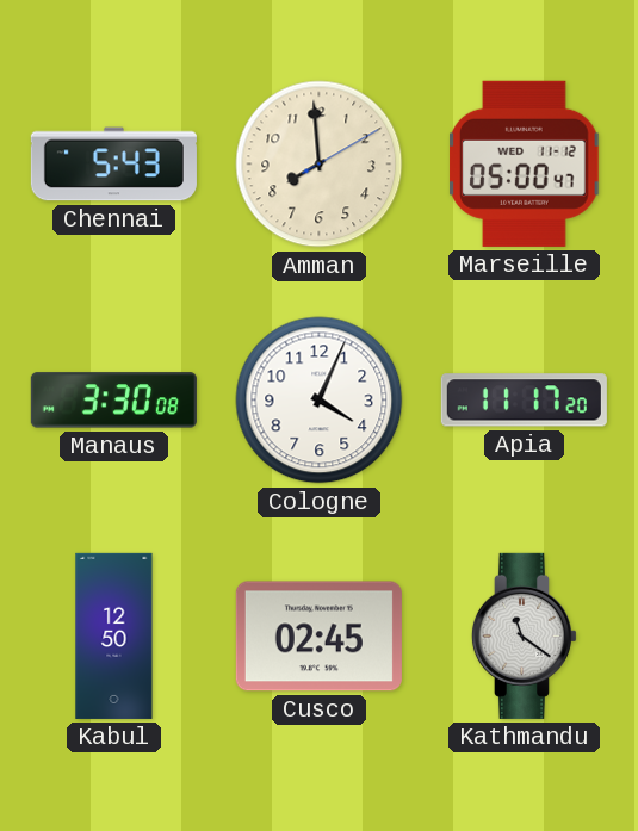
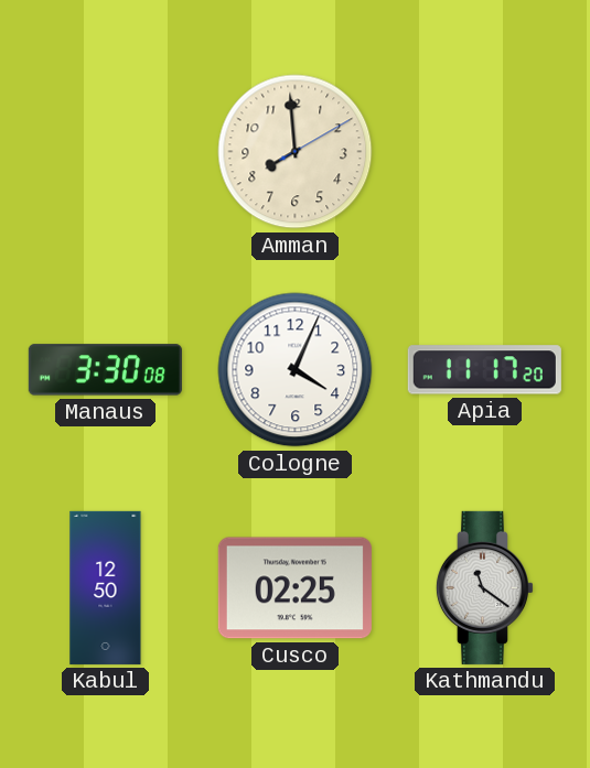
Chennai: 5:43 -> none
Marseille: 05:00 -> none
Cusco: 02:45 -> 02:25
